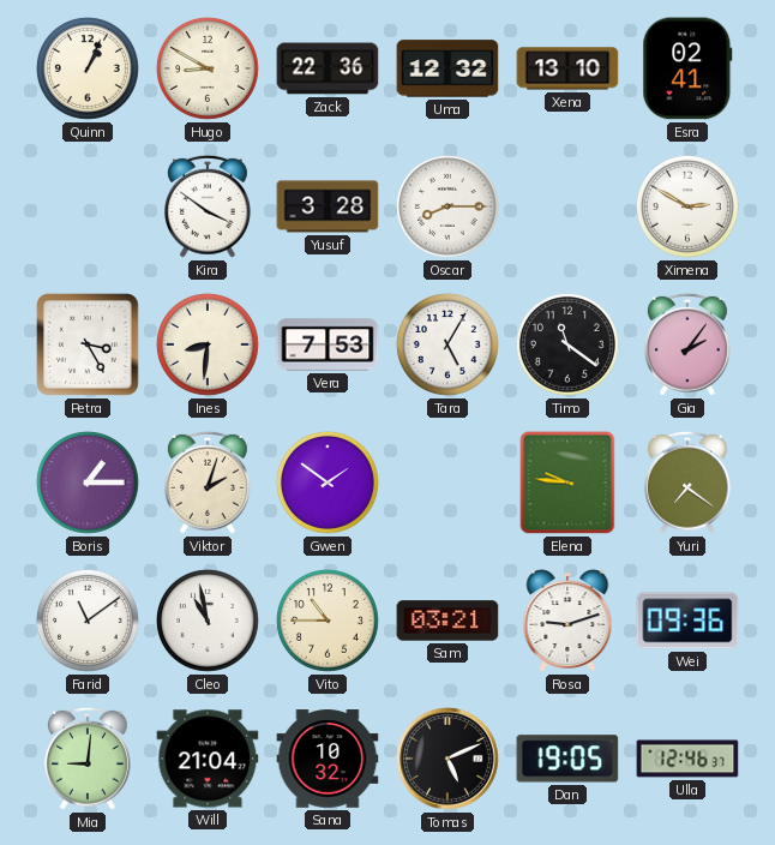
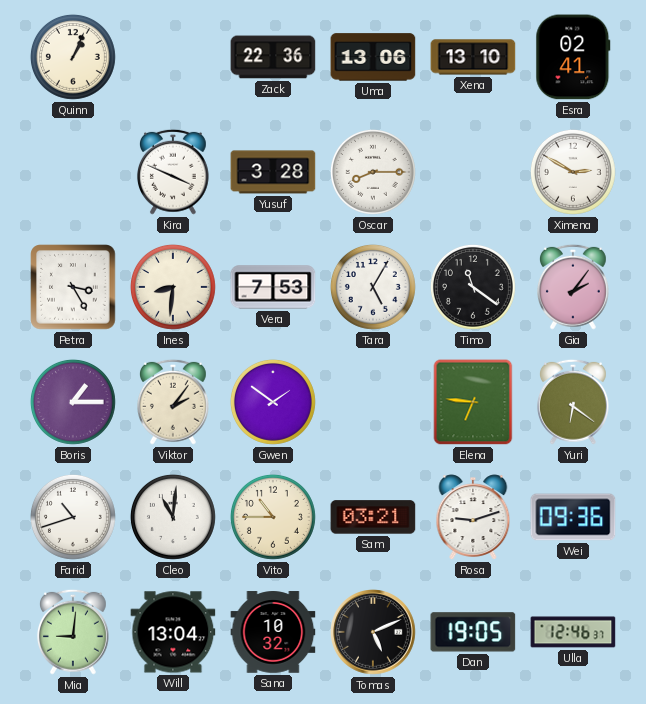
Hugo: 8:50 -> none
Uma: 12:32 -> 13:06
Kira: 3:51 -> 3:49
Viktor: 2:03 -> 2:06
Elena: 9:46 -> 6:46
Yuri: 7:21 -> 6:21
Farid: 11:09 -> 10:42
Cleo: 10:58 -> 11:01
Will: 21:04 -> 13:04
